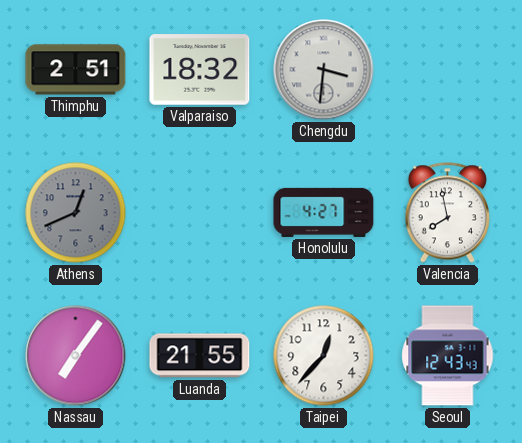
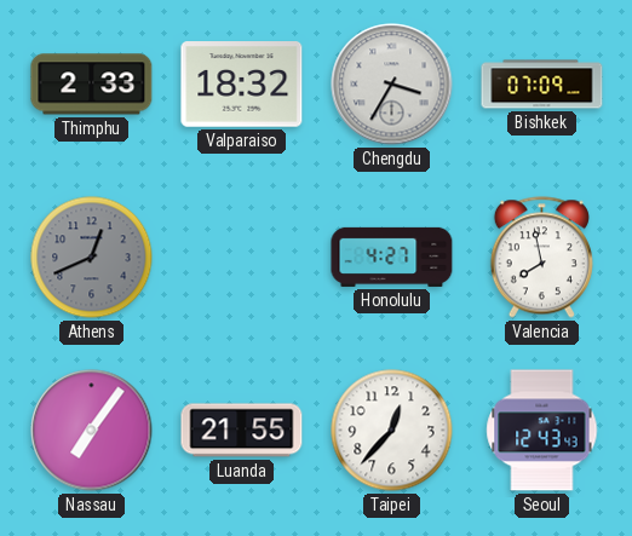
Thimphu: 2:51 -> 2:33
Chengdu: 3:31 -> 3:35
Bishkek: none -> 07:09
